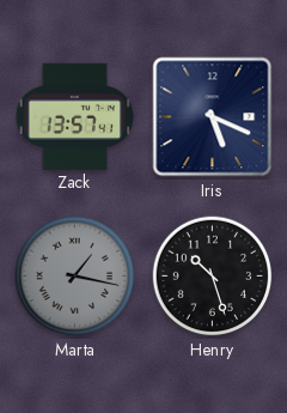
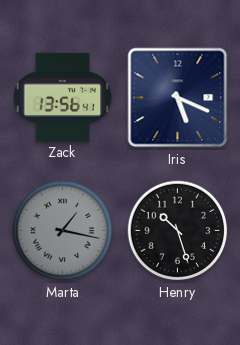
Zack: 13:57 -> 13:56
